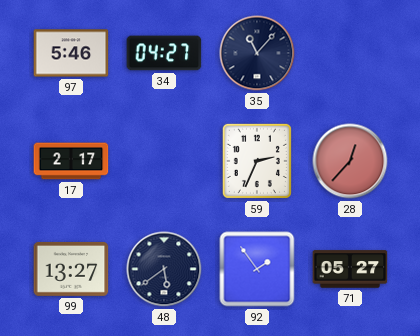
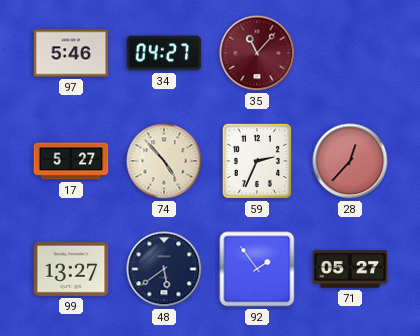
35 dial: navy -> burgundy
17: 2:17 -> 5:27
74: none -> 4:53
